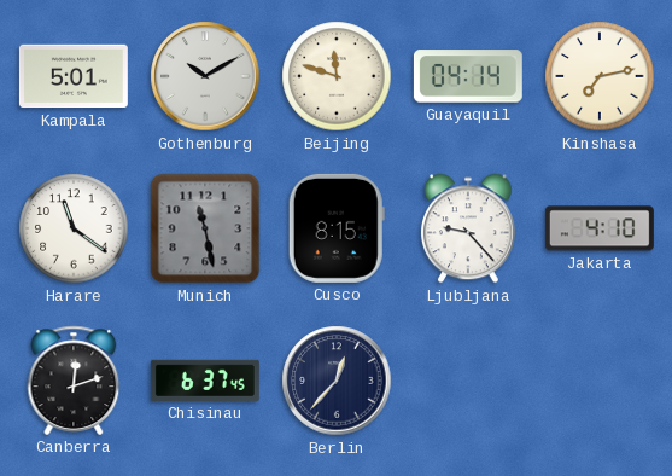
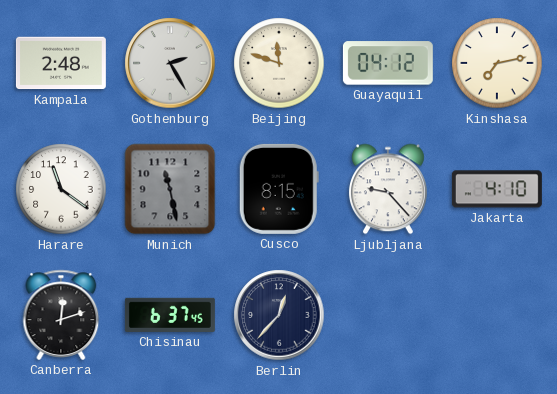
Kampala: 5:01 -> 2:48
Gothenburg: 10:10 -> 2:25
Guayaquil: 04:14 -> 04:12
